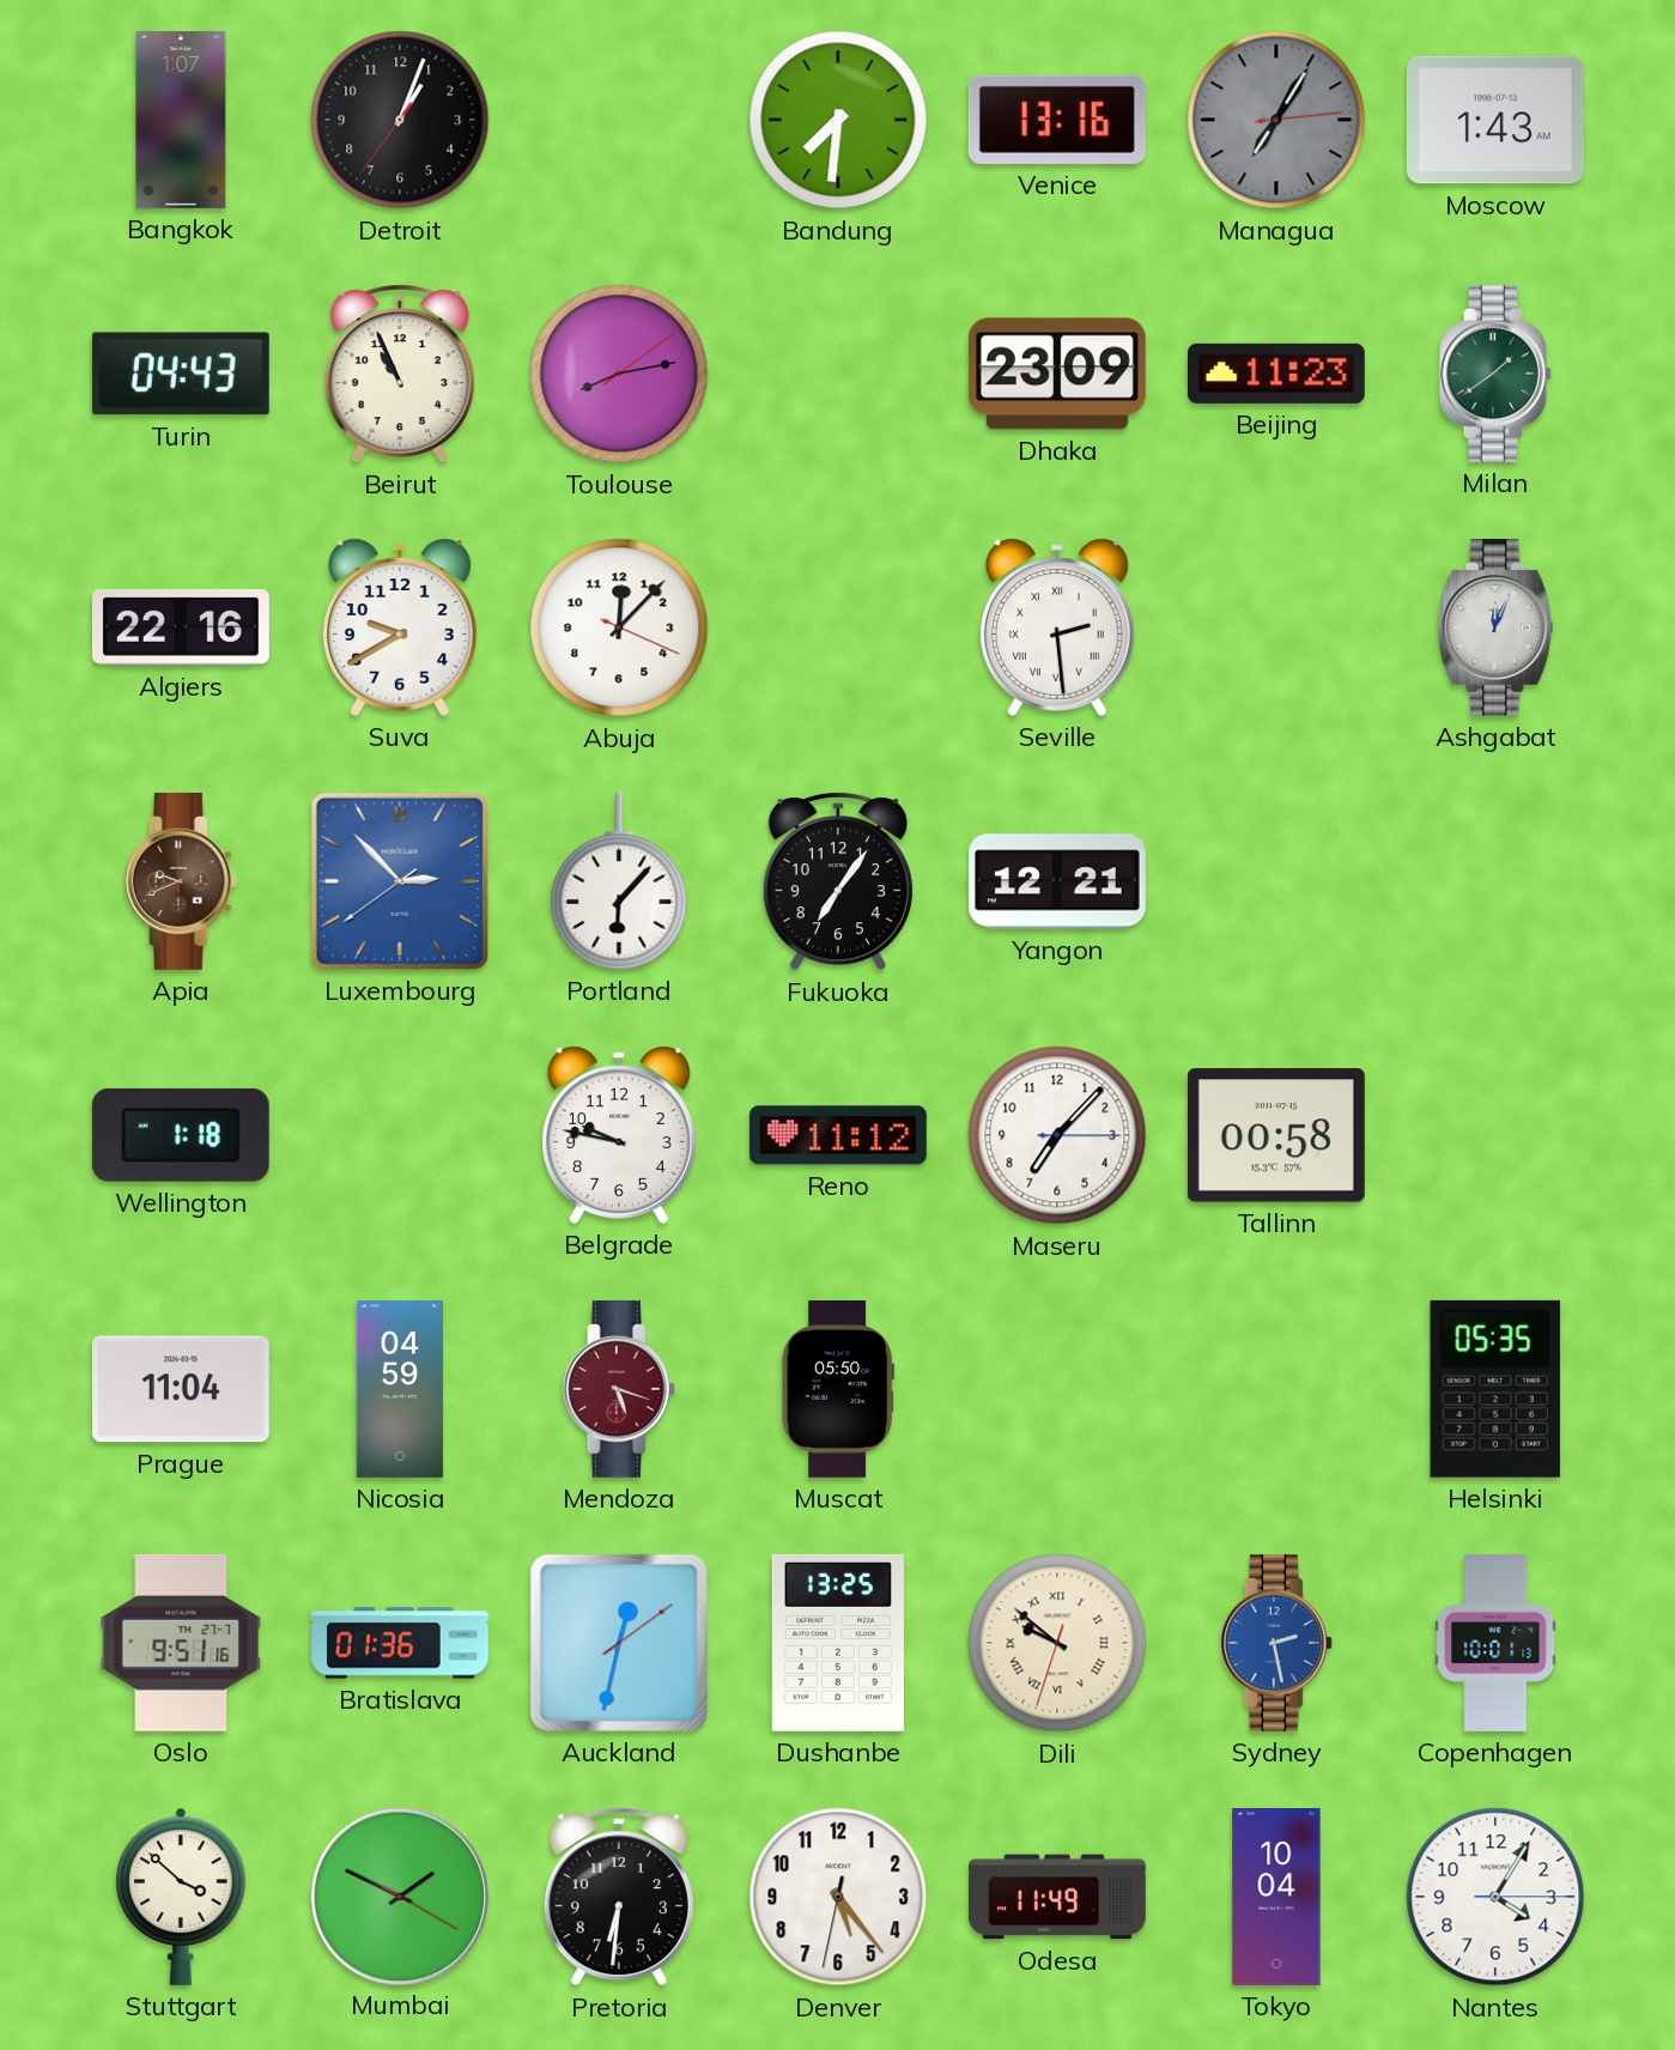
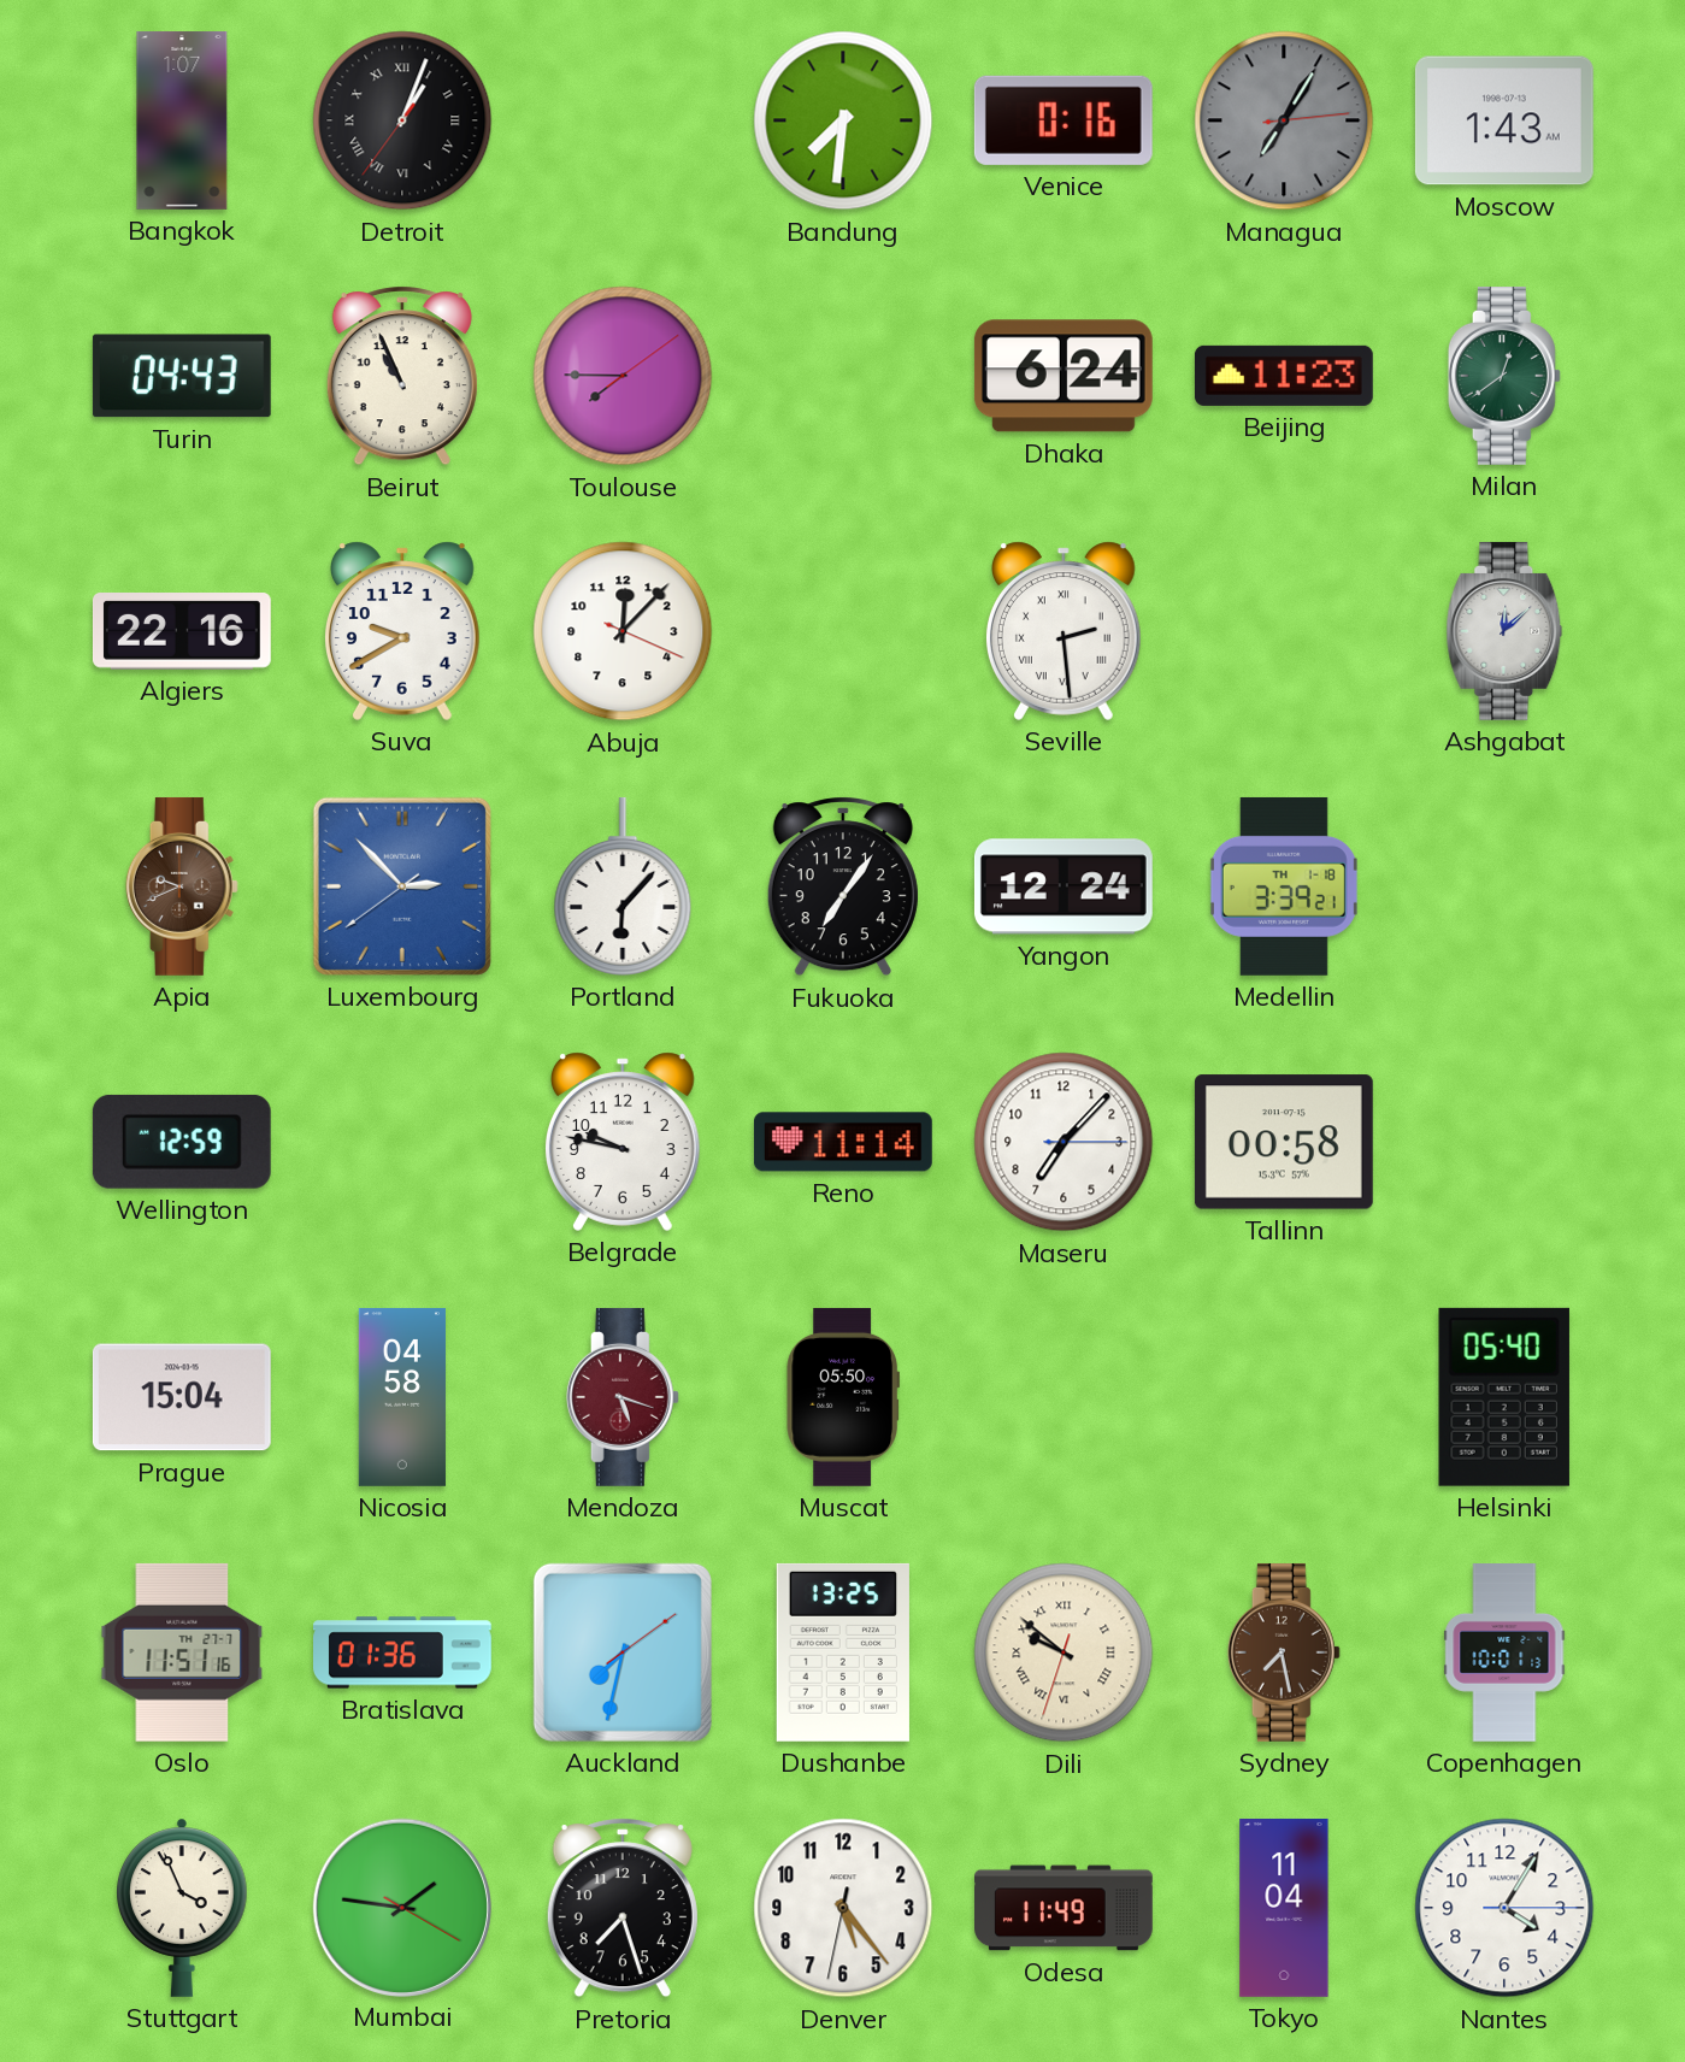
Detroit numerals: Arabic -> Roman
Venice: 13:16 -> 0:16
Toulouse: 8:13 -> 7:45
Dhaka: 23:09 -> 6:24
Milan: 1:39 -> 12:39
Ashgabat: 12:04 -> 12:08
Yangon: 12:21 -> 12:24
Medellin: none -> 3:39
Wellington: 1:18 -> 12:59
Reno: 11:12 -> 11:14
Prague: 11:04 -> 15:04
Nicosia: 04:59 -> 04:58
Helsinki: 05:35 -> 05:40
Oslo: 9:51 -> 11:51
Auckland: 12:32 -> 7:32
Sydney: 2:28 -> 7:28
Sydney dial: blue -> brown
Stuttgart: 3:52 -> 3:56
Mumbai: 1:49 -> 1:46
Pretoria: 6:31 -> 7:27
Tokyo: 10:04 -> 11:04
